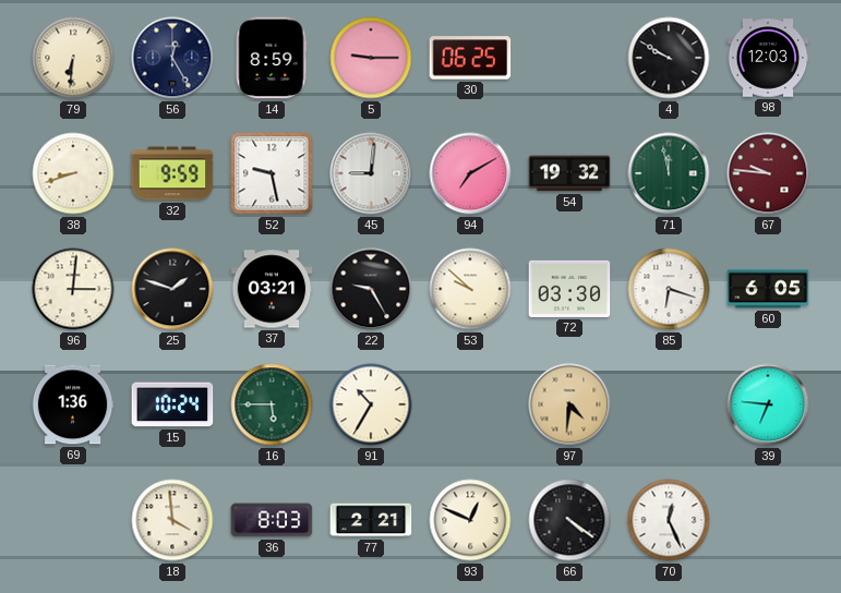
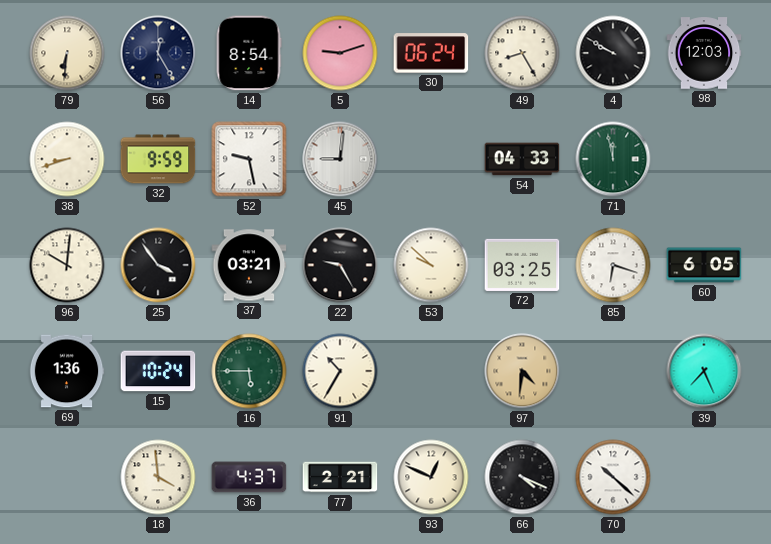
14: 8:59 -> 8:54
5: 9:15 -> 9:12
30: 06:25 -> 06:24
49: none -> 8:25
94: 7:10 -> none
54: 19:32 -> 04:33
67: 9:46 -> none
96: 3:01 -> 10:01
25: 1:48 -> 3:54
72: 03:30 -> 03:25
39: 6:46 -> 7:26
36: 8:03 -> 4:37
66: 4:21 -> 4:19
70: 12:26 -> 10:22
